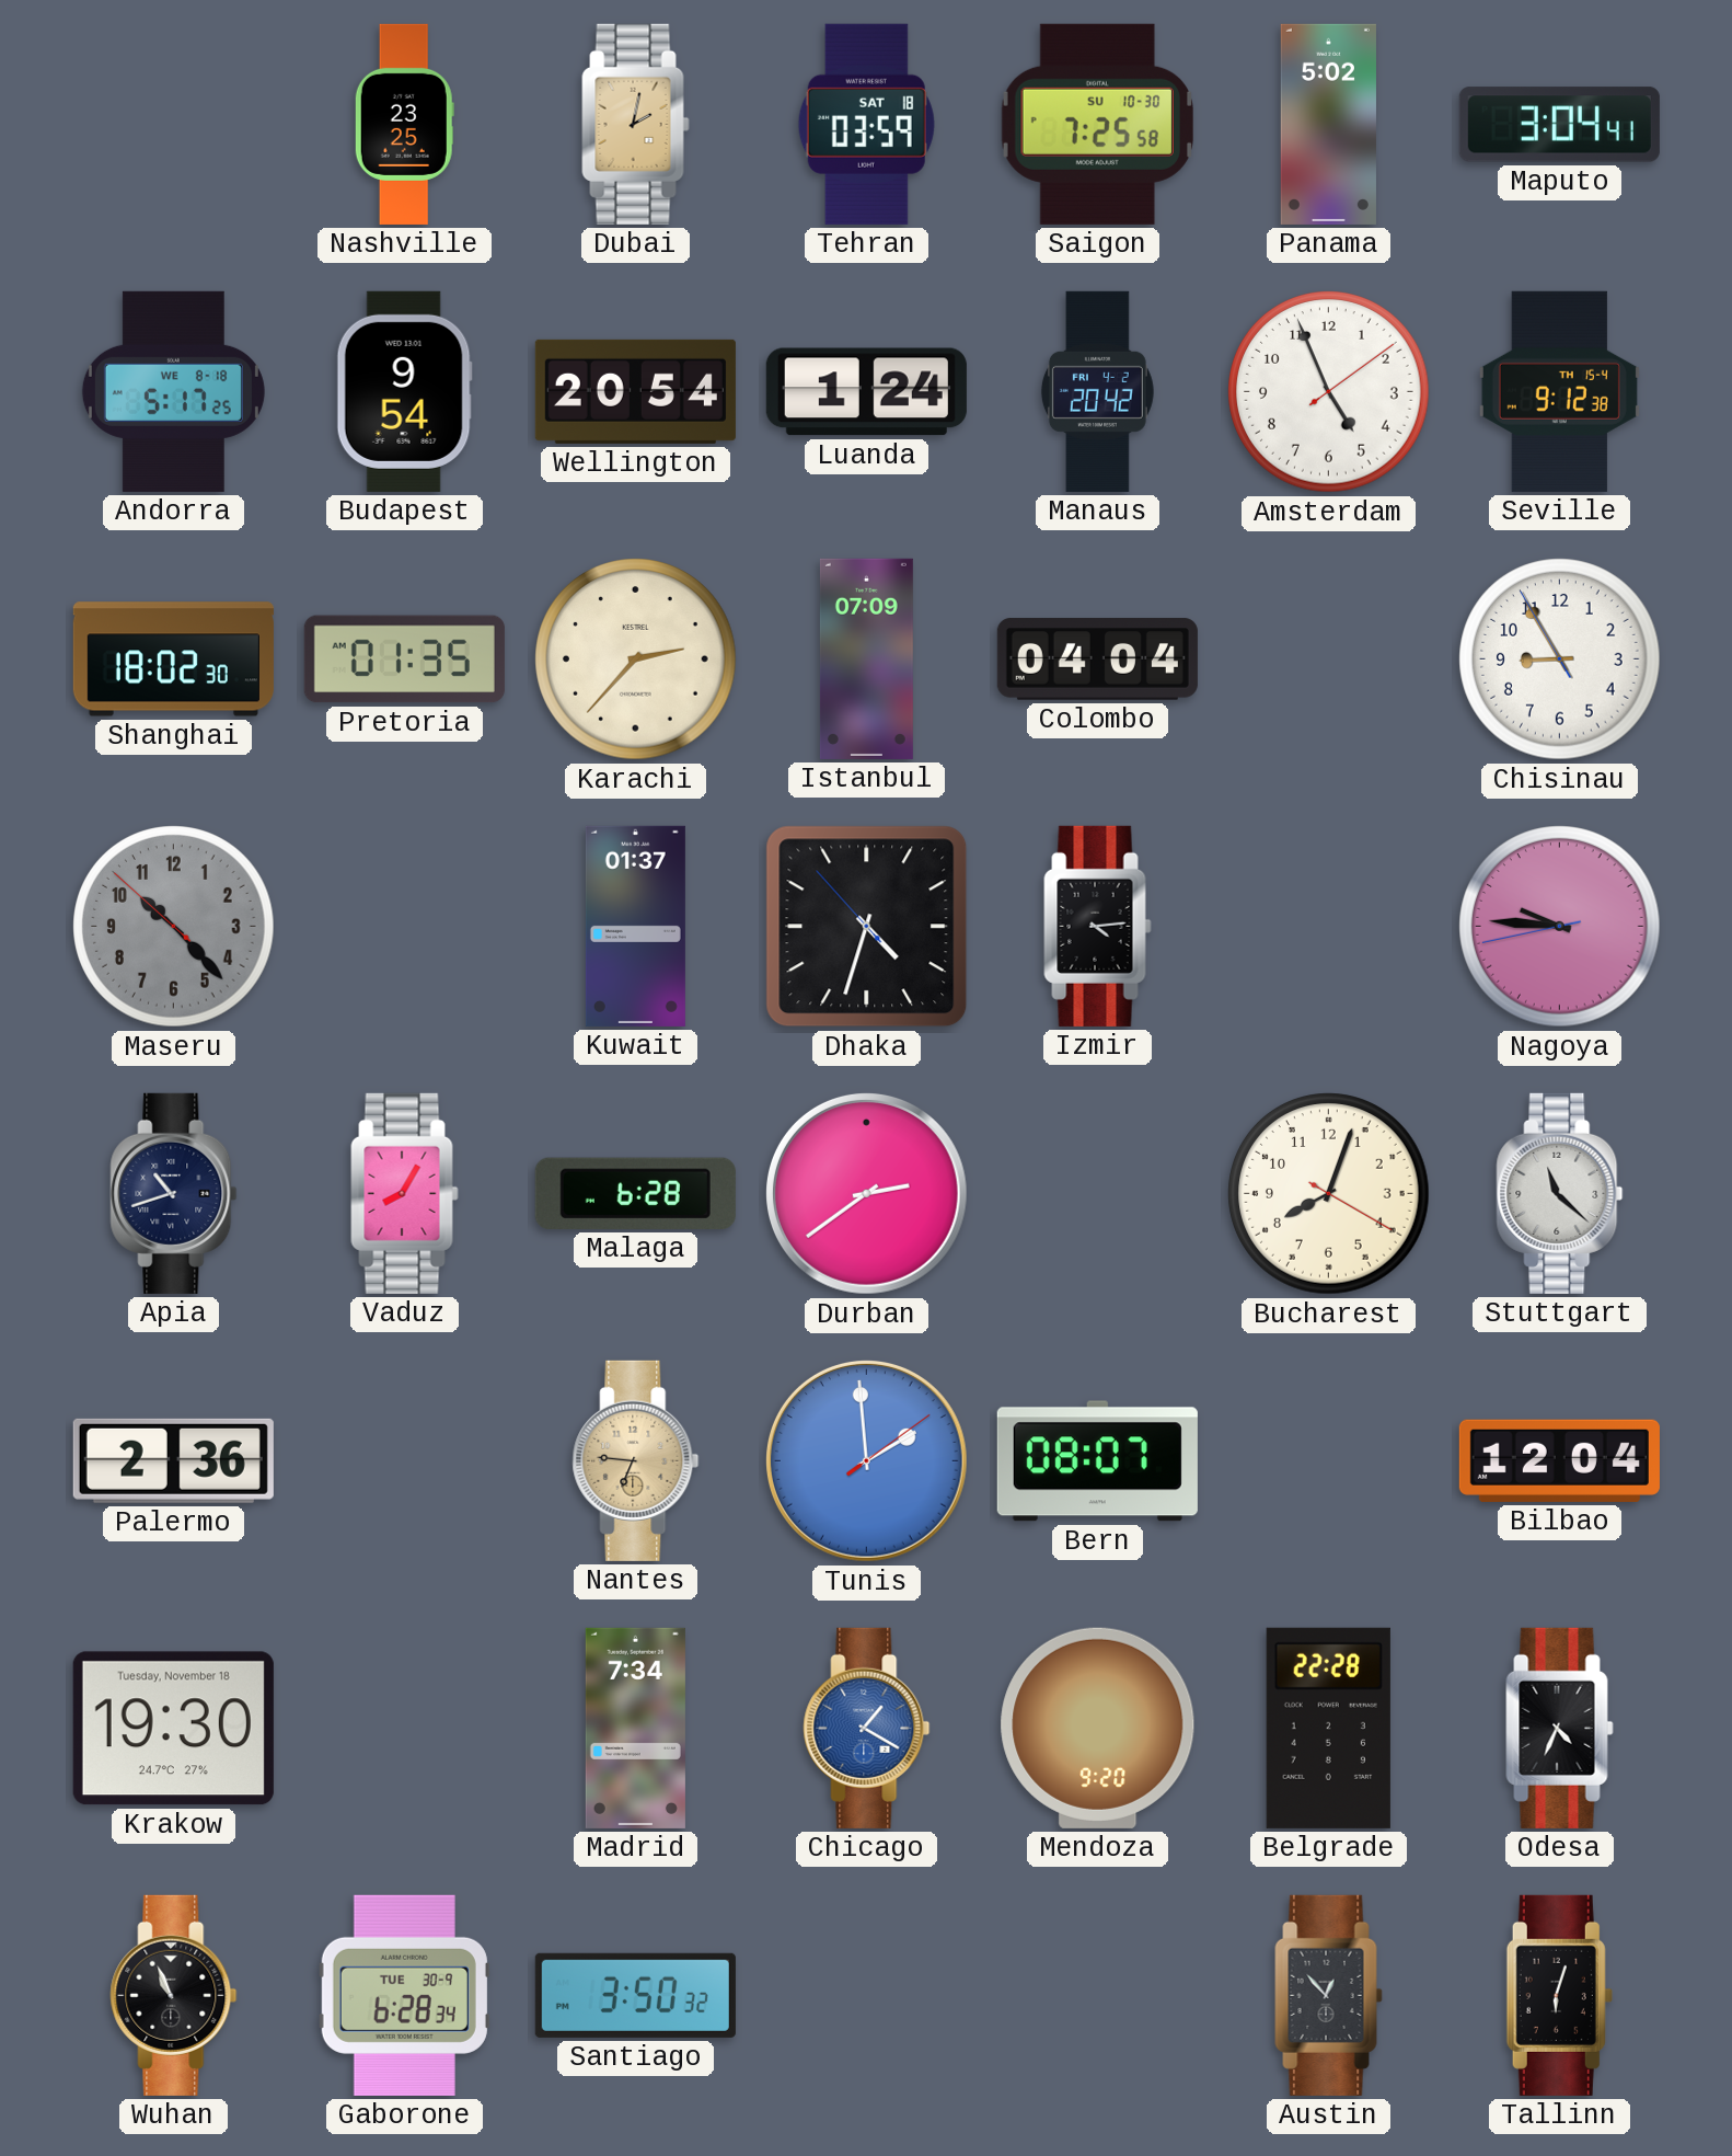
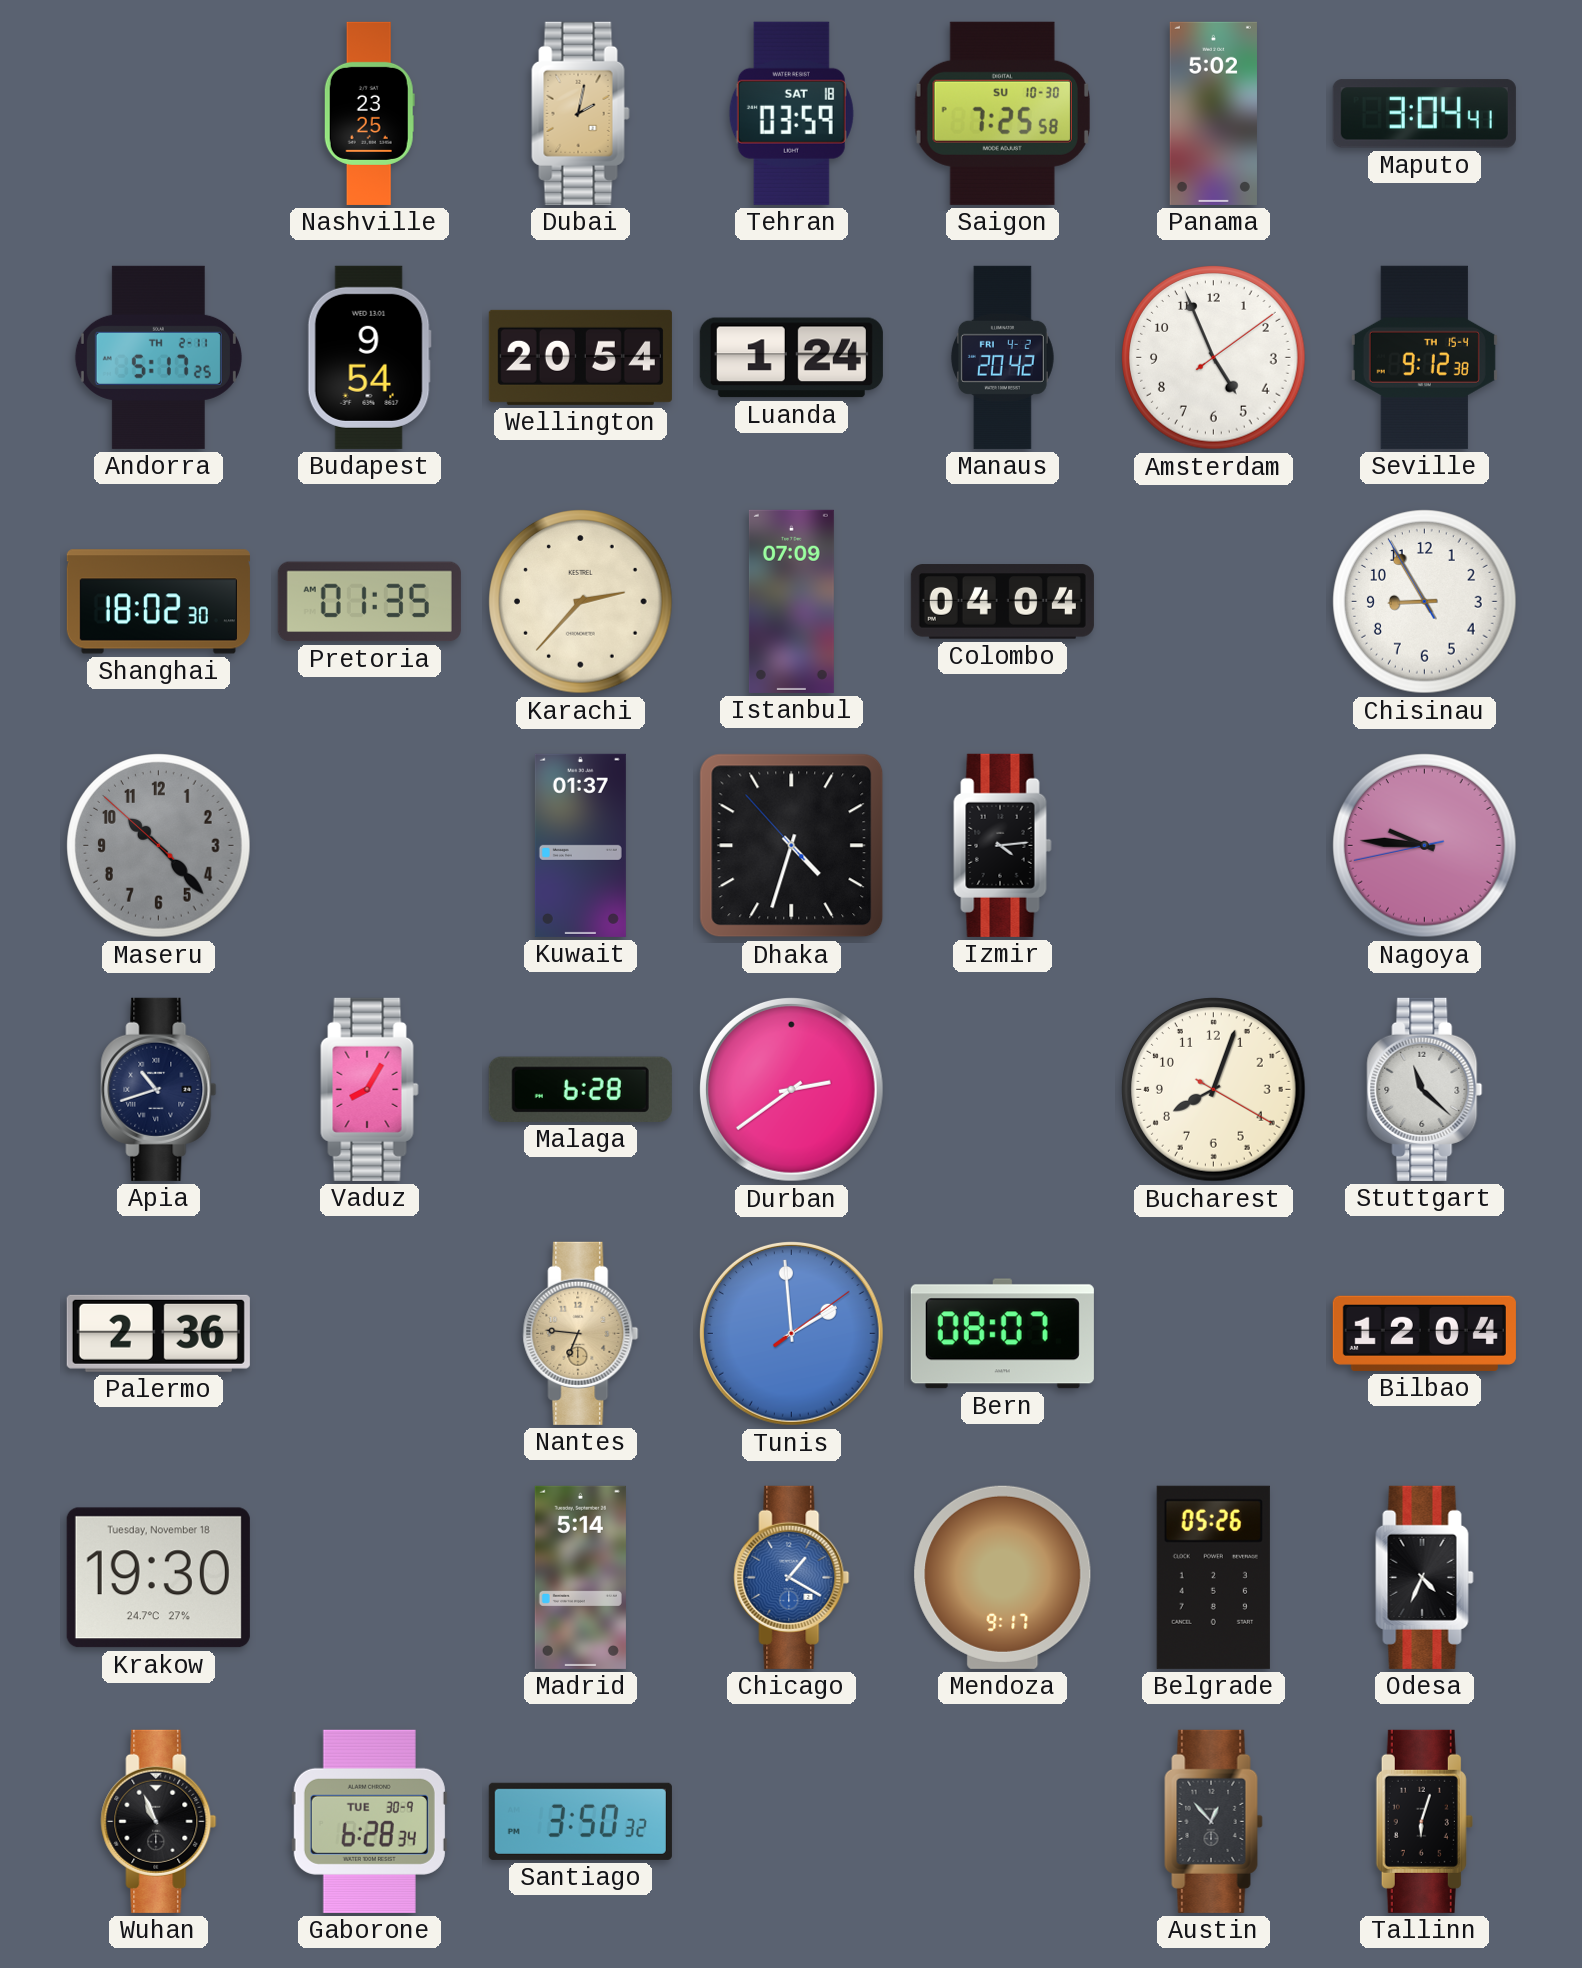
Andorra date: WE 8-18 -> TH 2-11
Madrid: 7:34 -> 5:14
Mendoza: 9:20 -> 9:17
Belgrade: 22:28 -> 05:26
